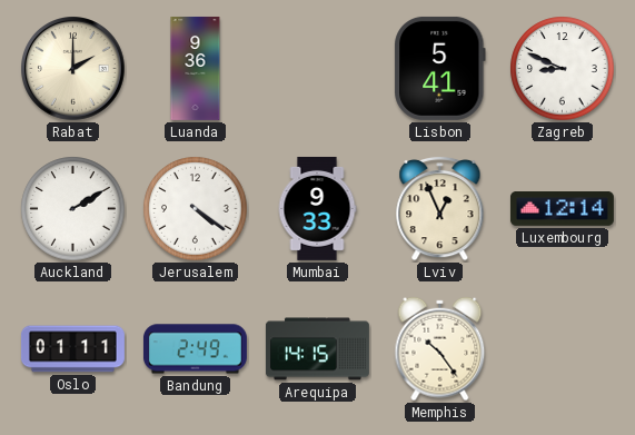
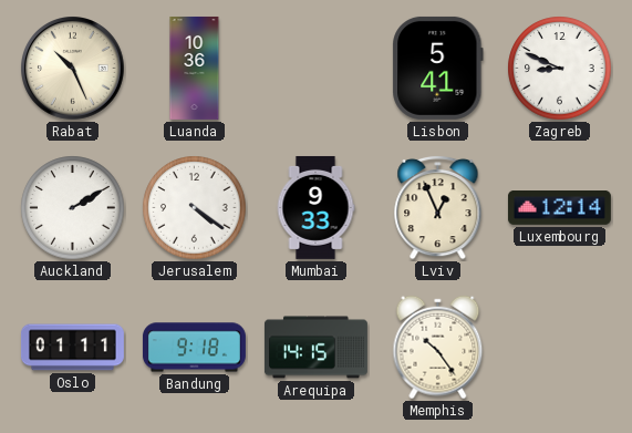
Rabat: 2:00 -> 10:26
Luanda: 9:36 -> 10:36
Bandung: 2:49 -> 9:18
